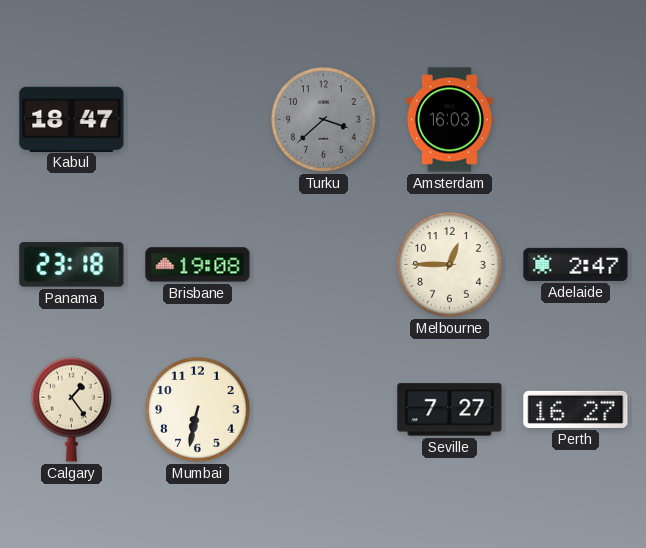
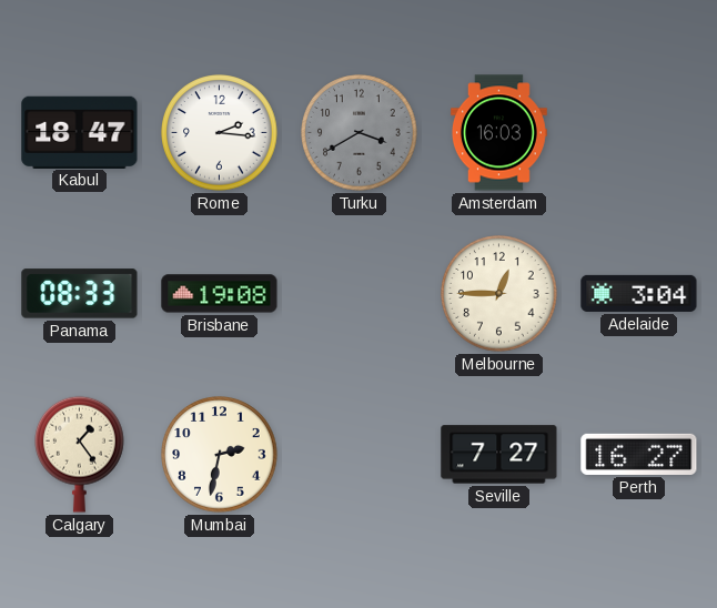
Rome: none -> 2:16
Turku: 3:38 -> 3:40
Panama: 23:18 -> 08:33
Adelaide: 2:47 -> 3:04
Mumbai: 6:32 -> 2:32
